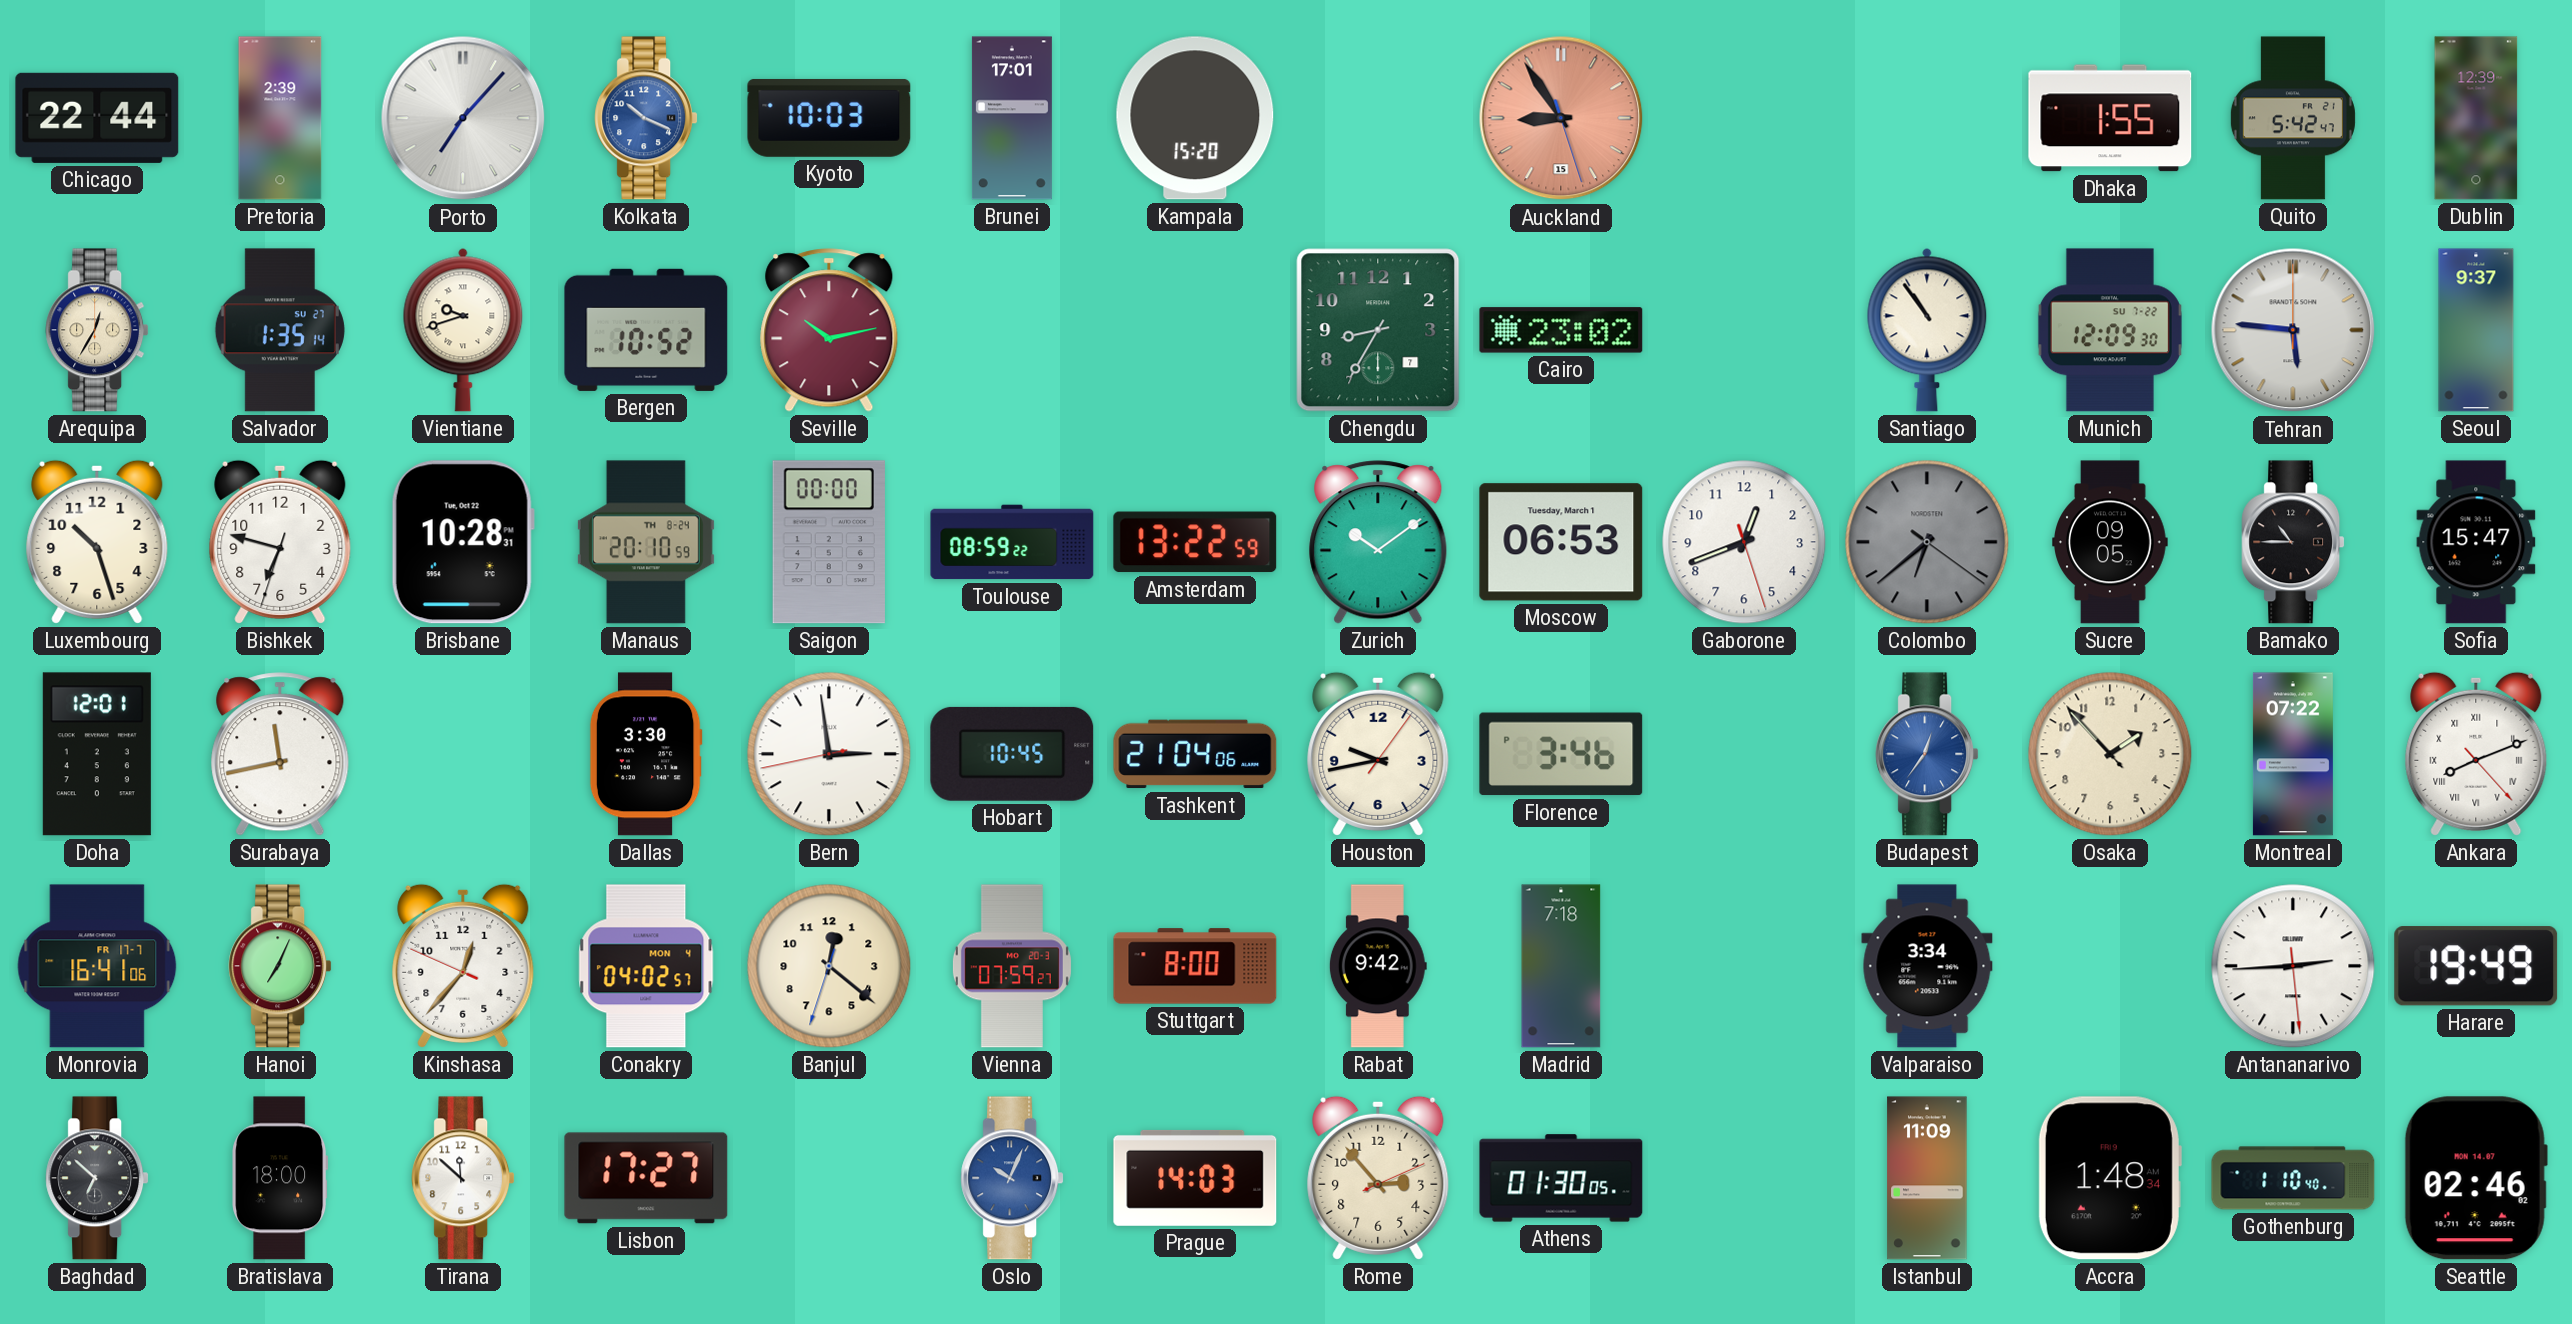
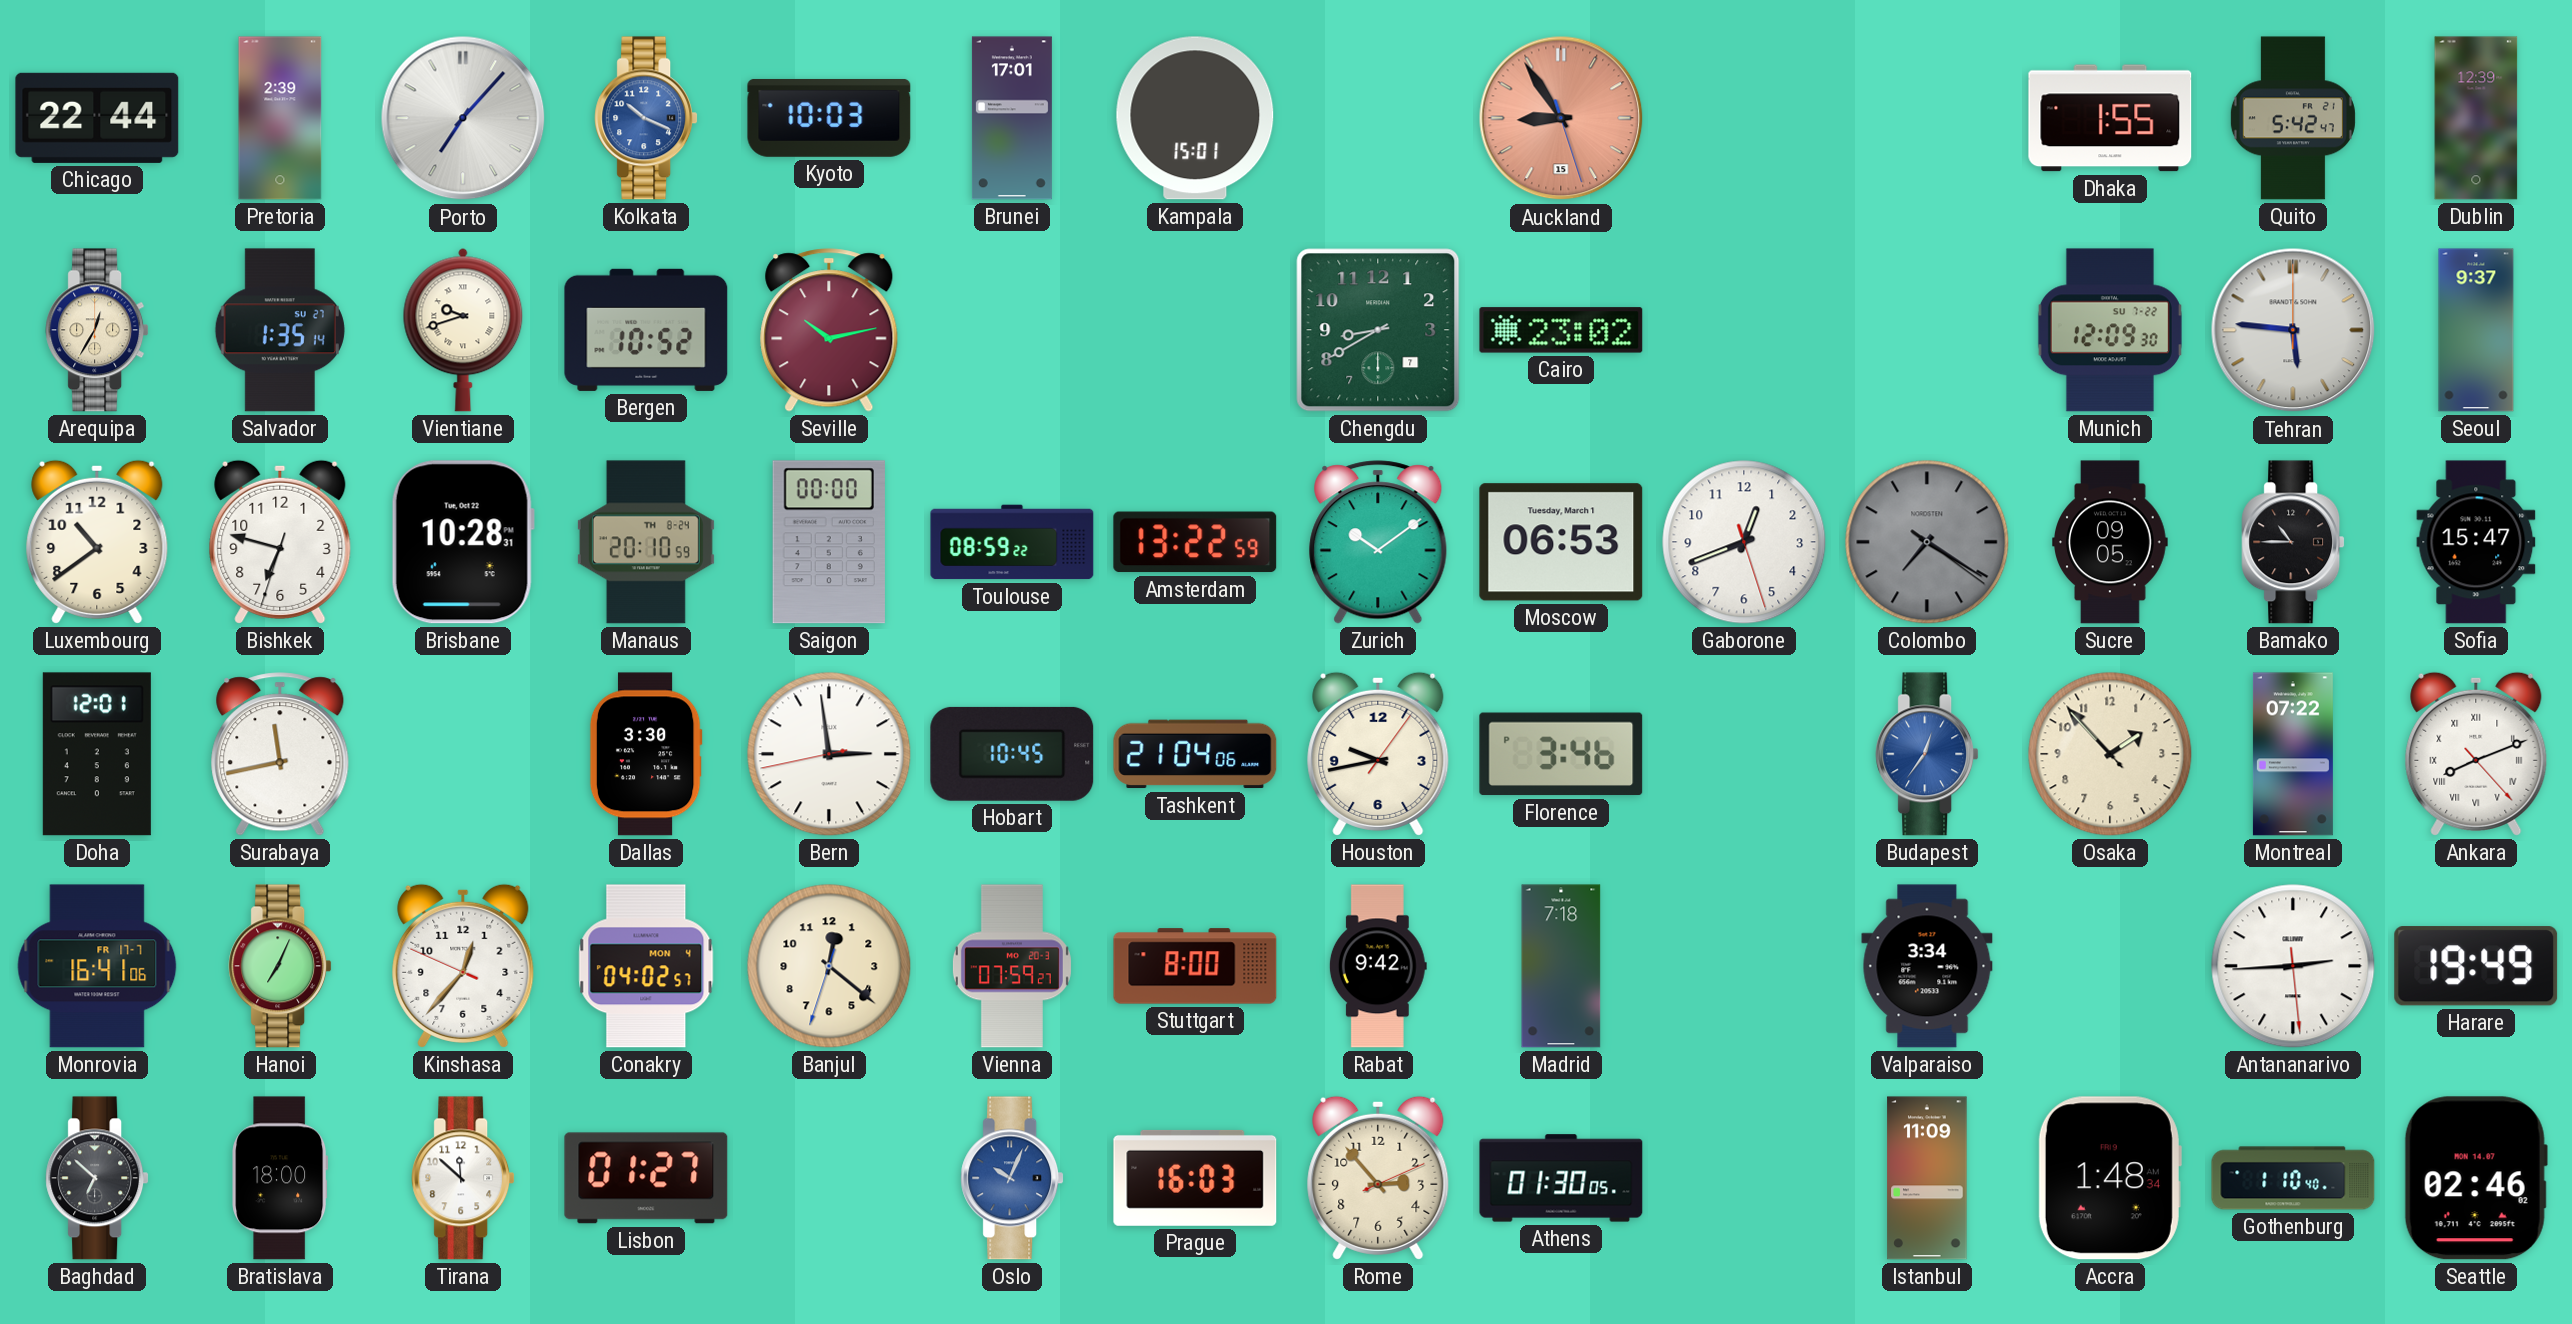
Kampala: 15:20 -> 15:01
Chengdu: 8:35 -> 8:40
Santiago: 10:54 -> none
Luxembourg: 10:27 -> 10:39
Colombo: 6:38 -> 7:20
Lisbon: 17:27 -> 01:27
Prague: 14:03 -> 16:03
